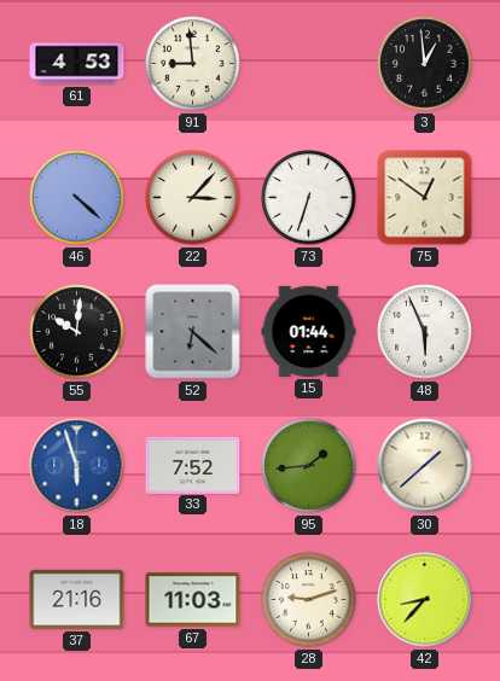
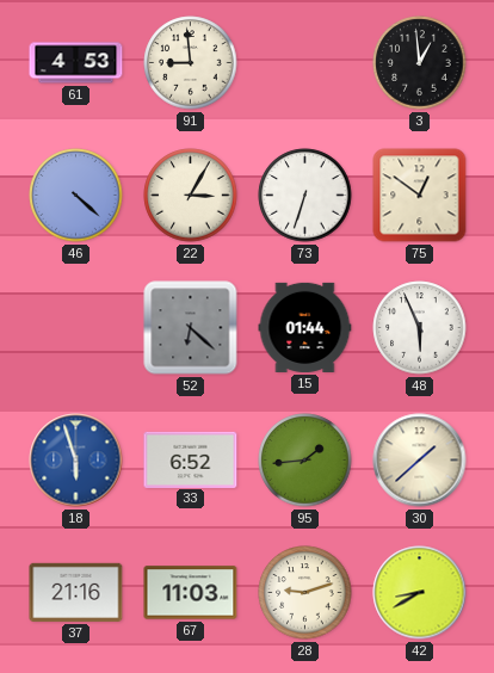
22: 3:07 -> 3:05
55: 10:01 -> none
33: 7:52 -> 6:52
42: 8:37 -> 8:40
